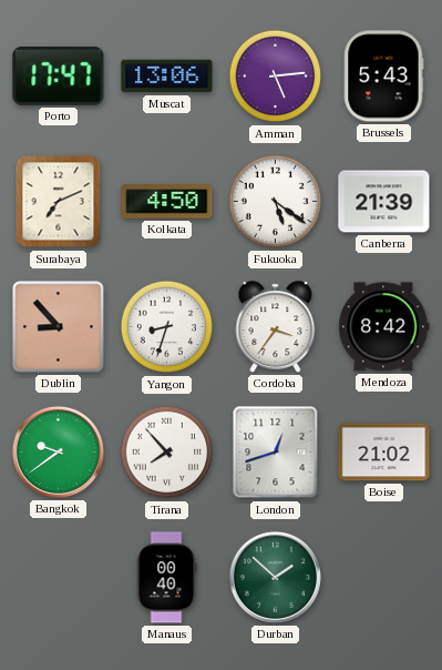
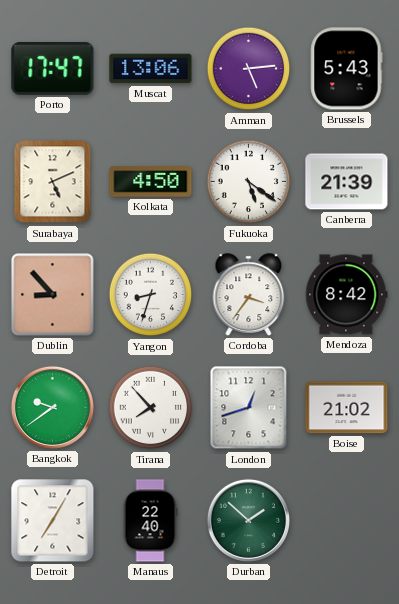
Surabaya: 7:11 -> 5:11
Detroit: none -> 7:05
Manaus: 00:40 -> 22:40
